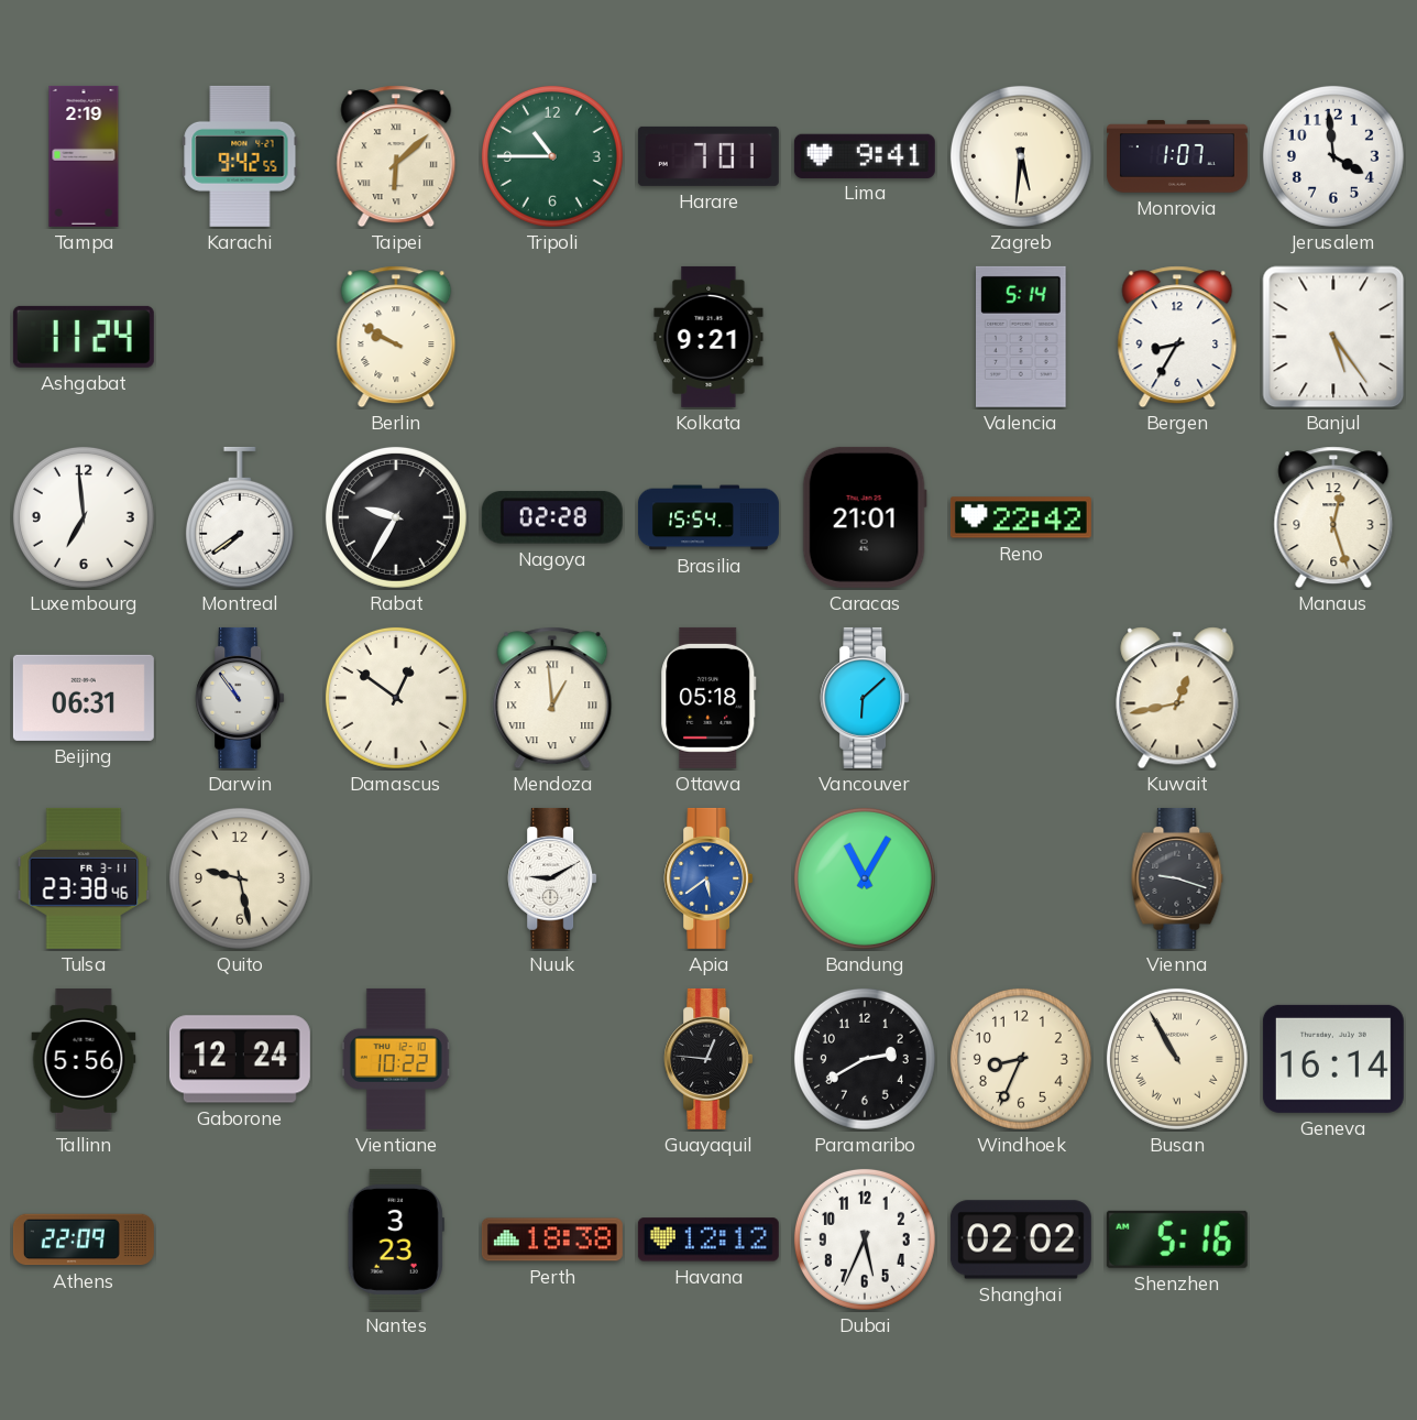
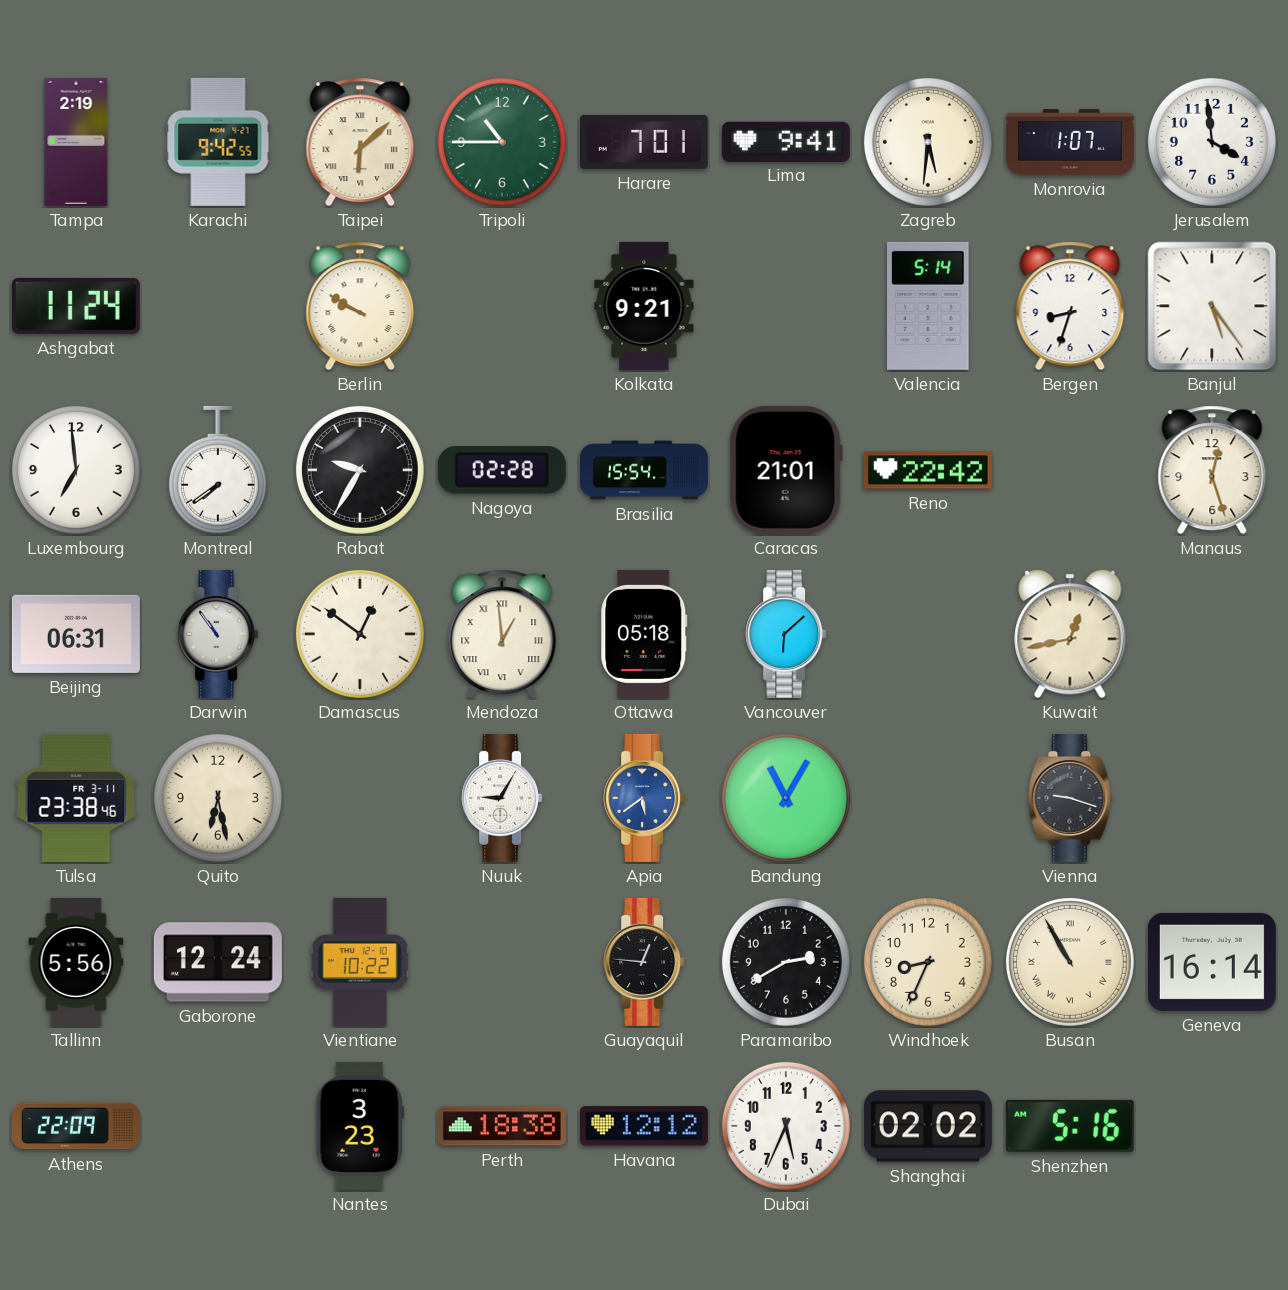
Bergen: 8:35 -> 8:33
Quito: 9:28 -> 6:28
Nuuk: 9:10 -> 9:05
